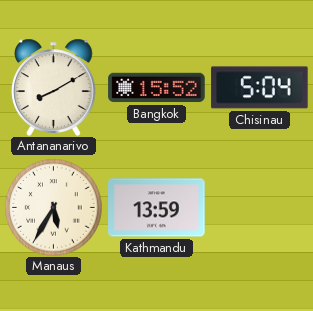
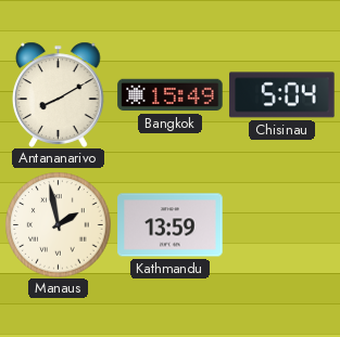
Bangkok: 15:52 -> 15:49
Manaus: 5:35 -> 1:58
